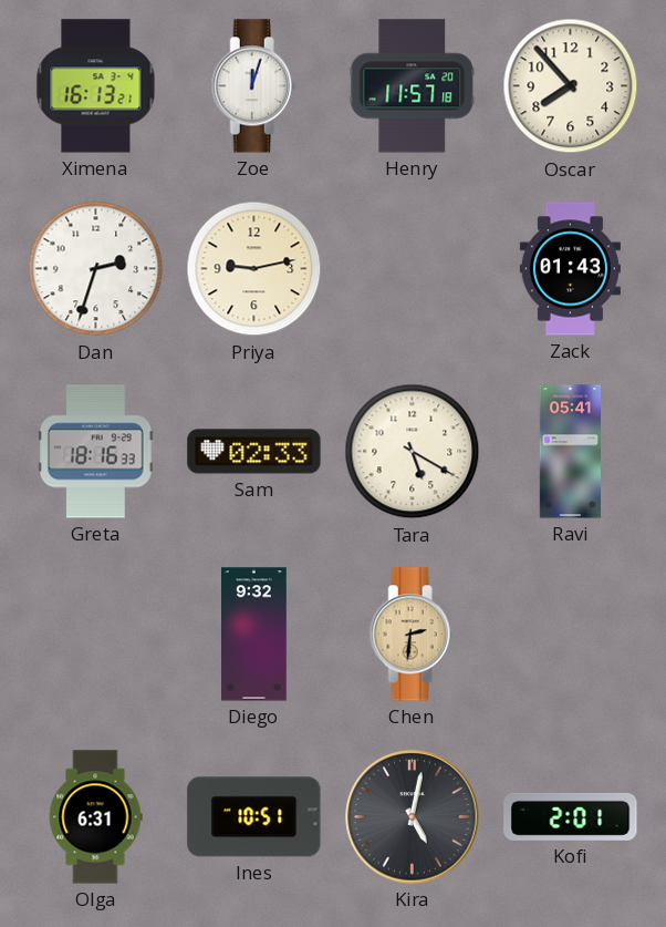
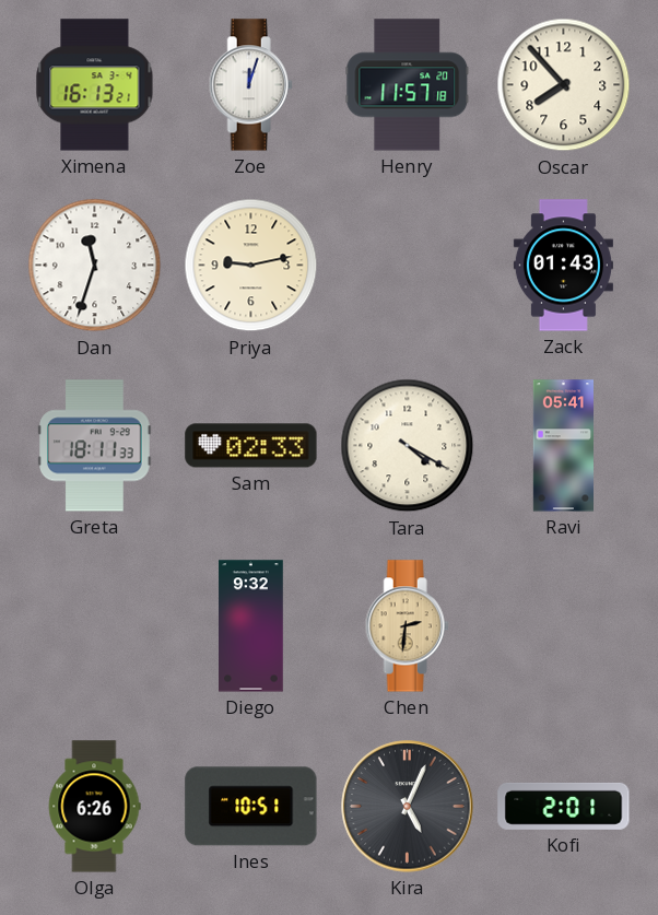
Dan: 2:33 -> 11:33
Greta: 18:16 -> 18:11
Tara: 5:20 -> 4:20
Olga: 6:31 -> 6:26
Kira: 5:02 -> 5:04
